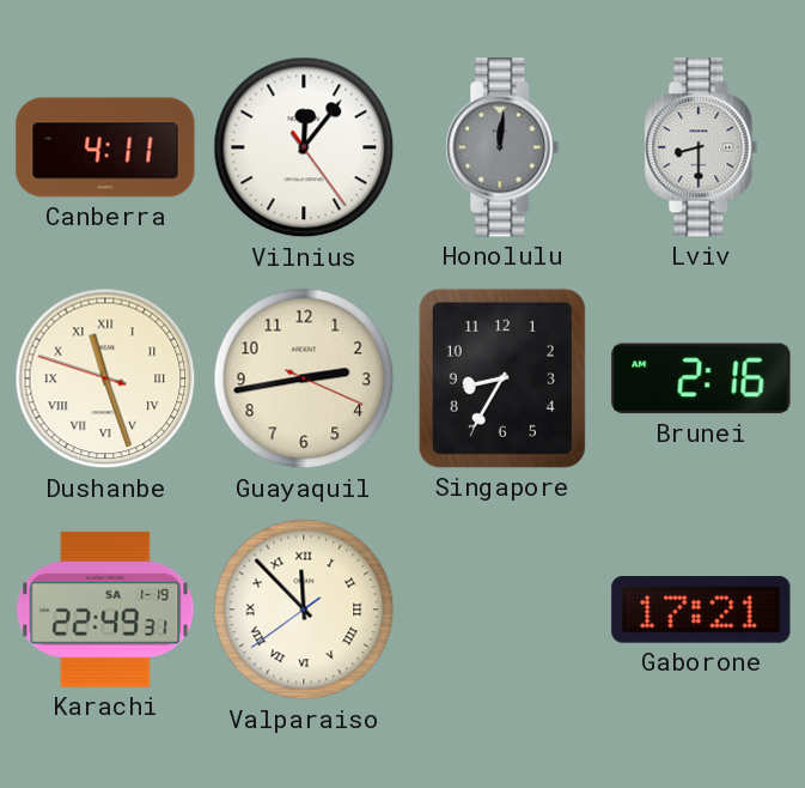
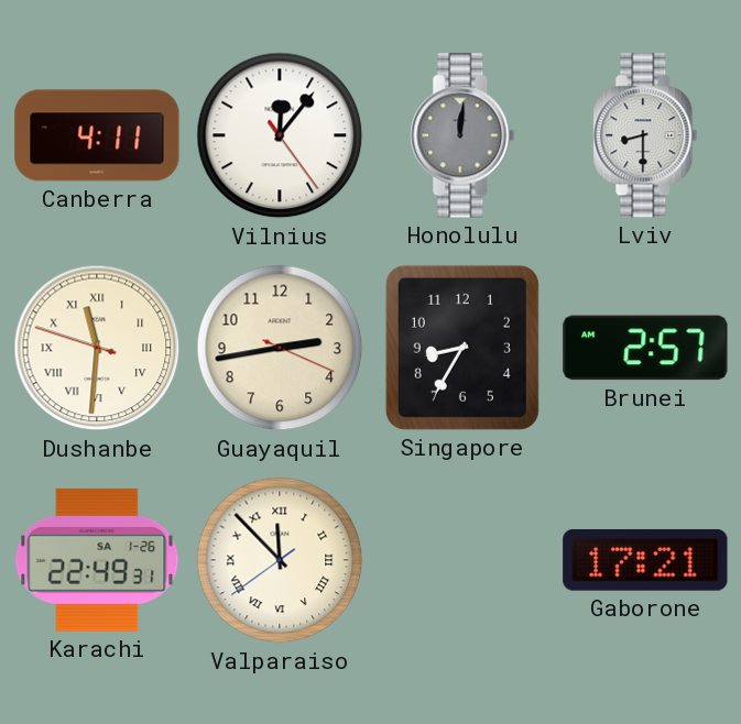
Dushanbe: 11:26 -> 11:30
Brunei: 2:16 -> 2:57
Karachi date: SA 1-19 -> SA 1-26
